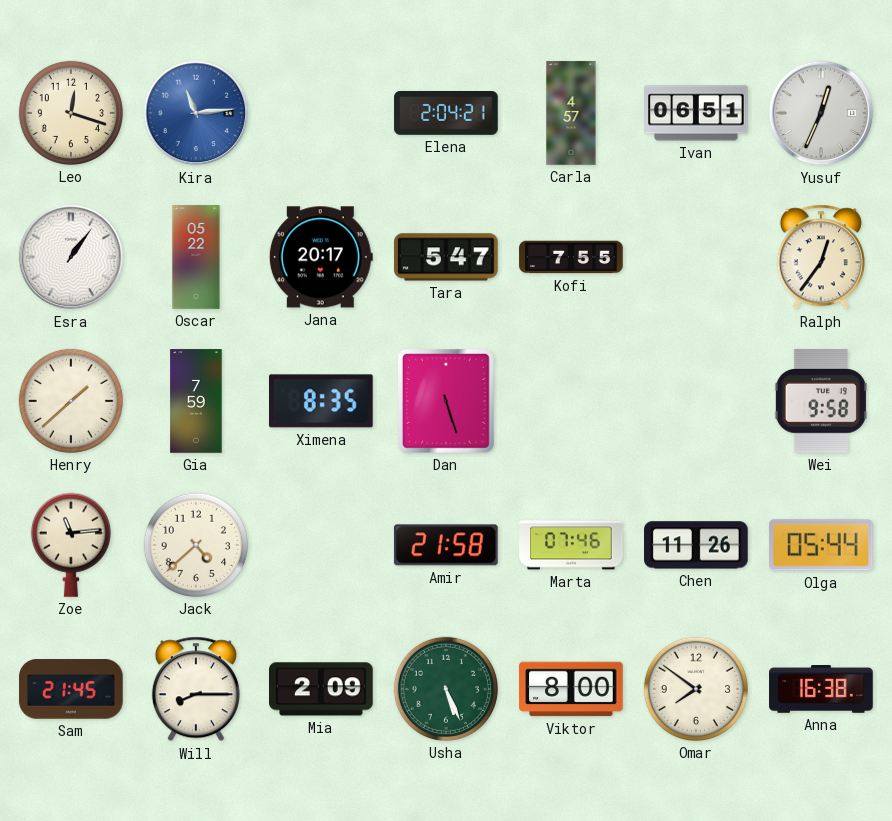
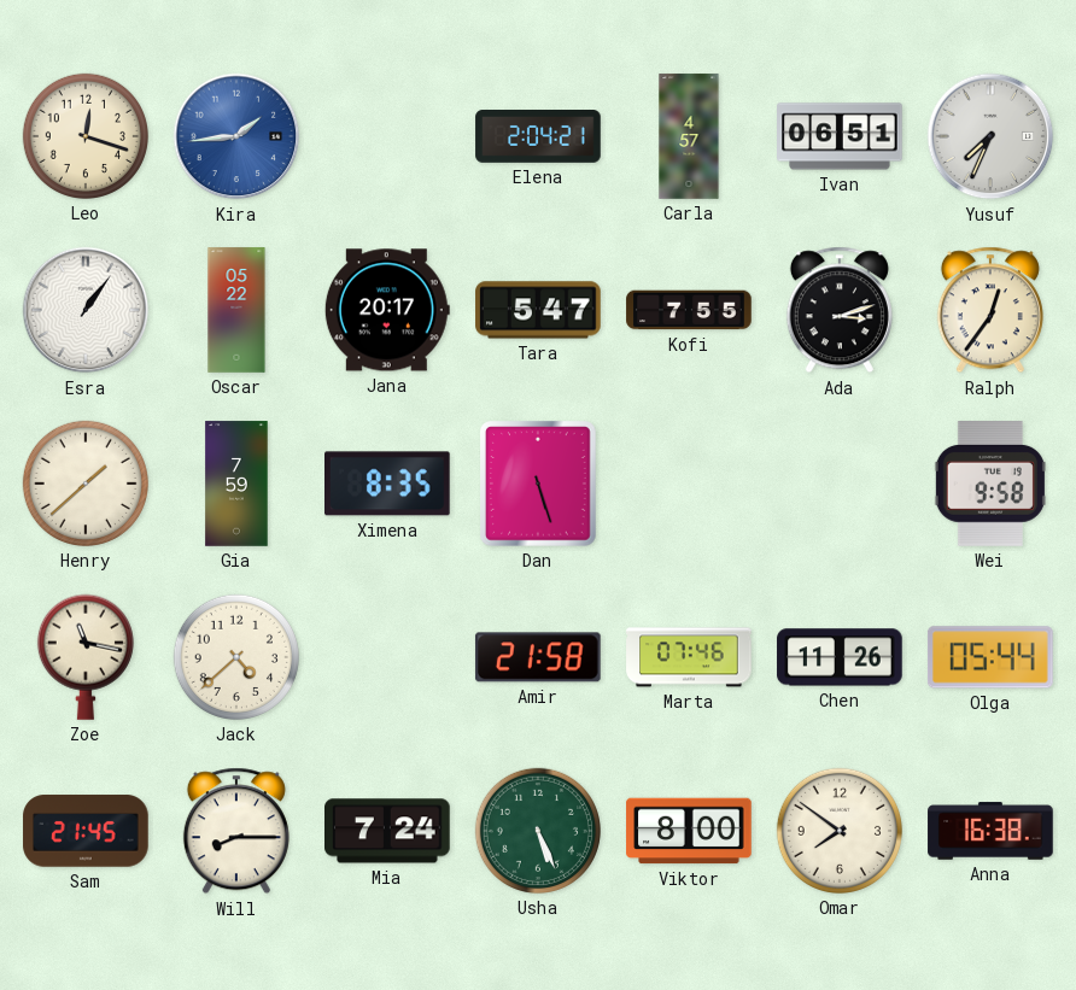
Kira: 11:14 -> 1:44
Yusuf: 12:34 -> 7:34
Ada: none -> 3:12
Zoe: 11:14 -> 11:17
Mia: 2:09 -> 7:24
